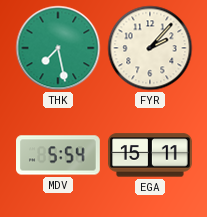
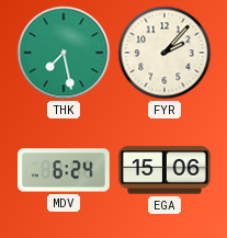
MDV: 5:54 -> 6:24
EGA: 15:11 -> 15:06
